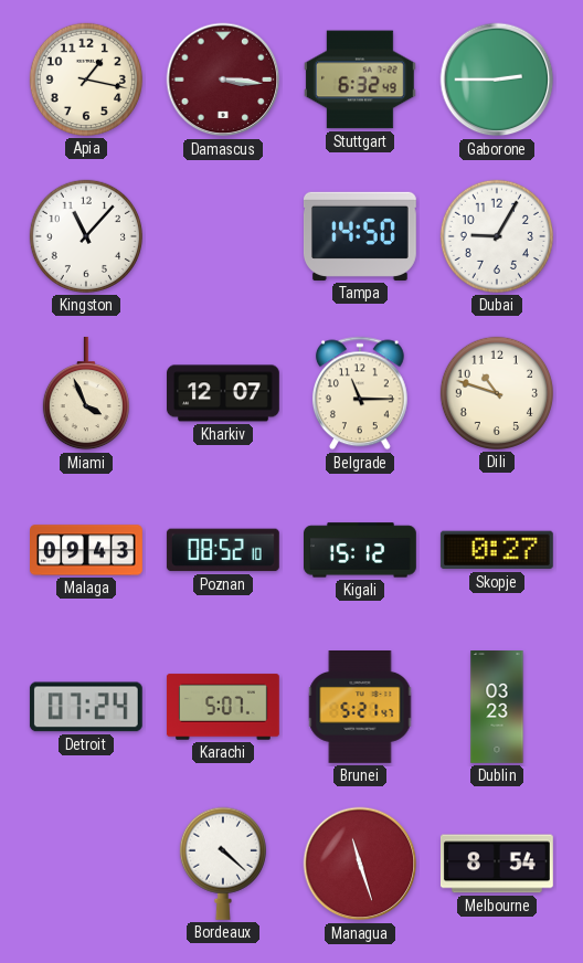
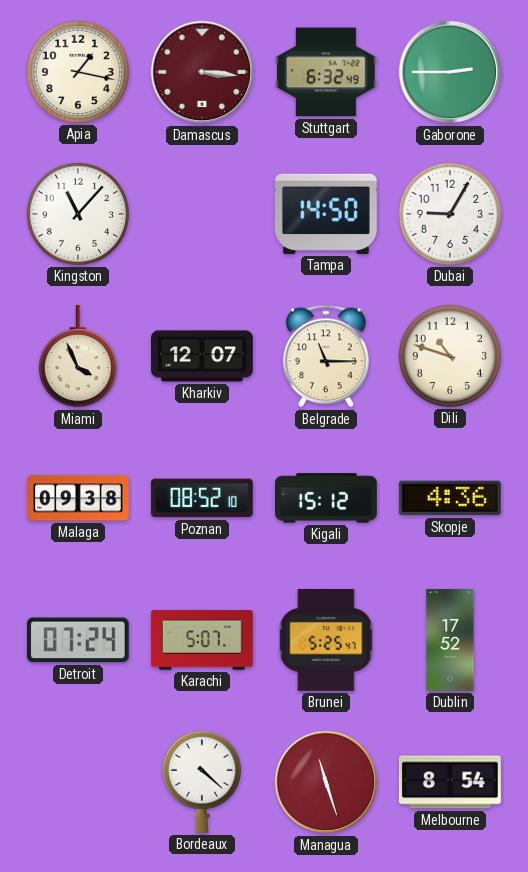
Malaga: 09:43 -> 09:38
Skopje: 0:27 -> 4:36
Brunei: 5:21 -> 5:25
Dublin: 03:23 -> 17:52
